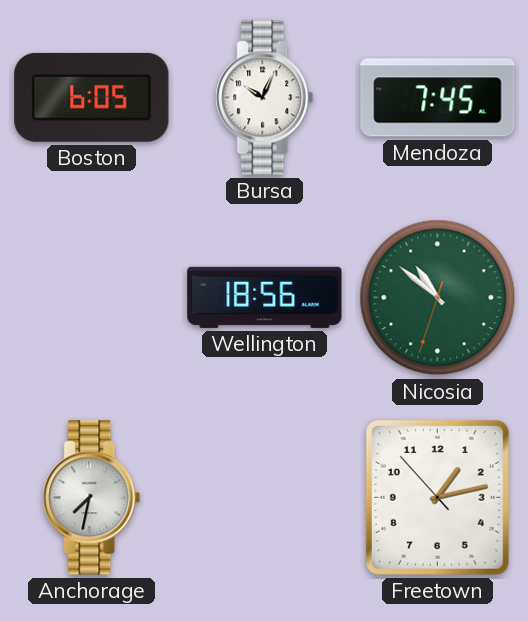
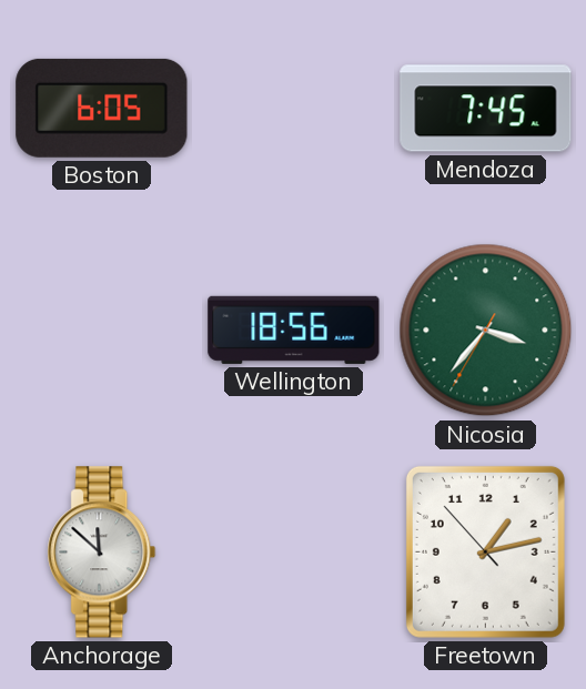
Bursa: 10:04 -> none
Nicosia: 10:51 -> 3:36
Anchorage: 7:32 -> 11:52
